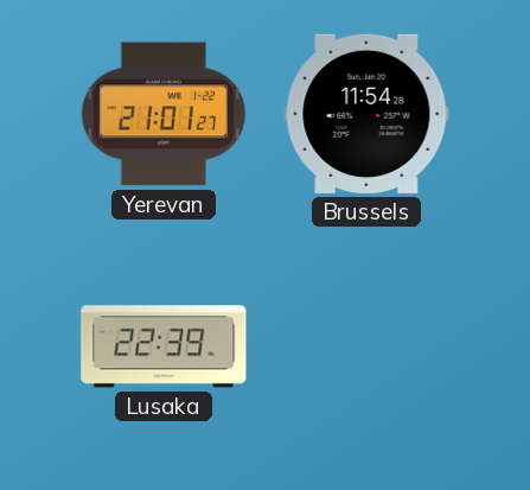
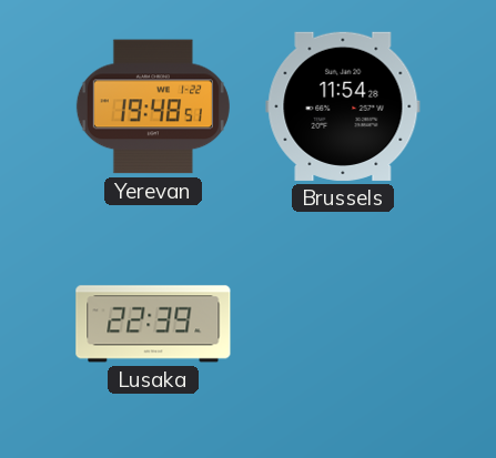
Yerevan: 21:01 -> 19:48
